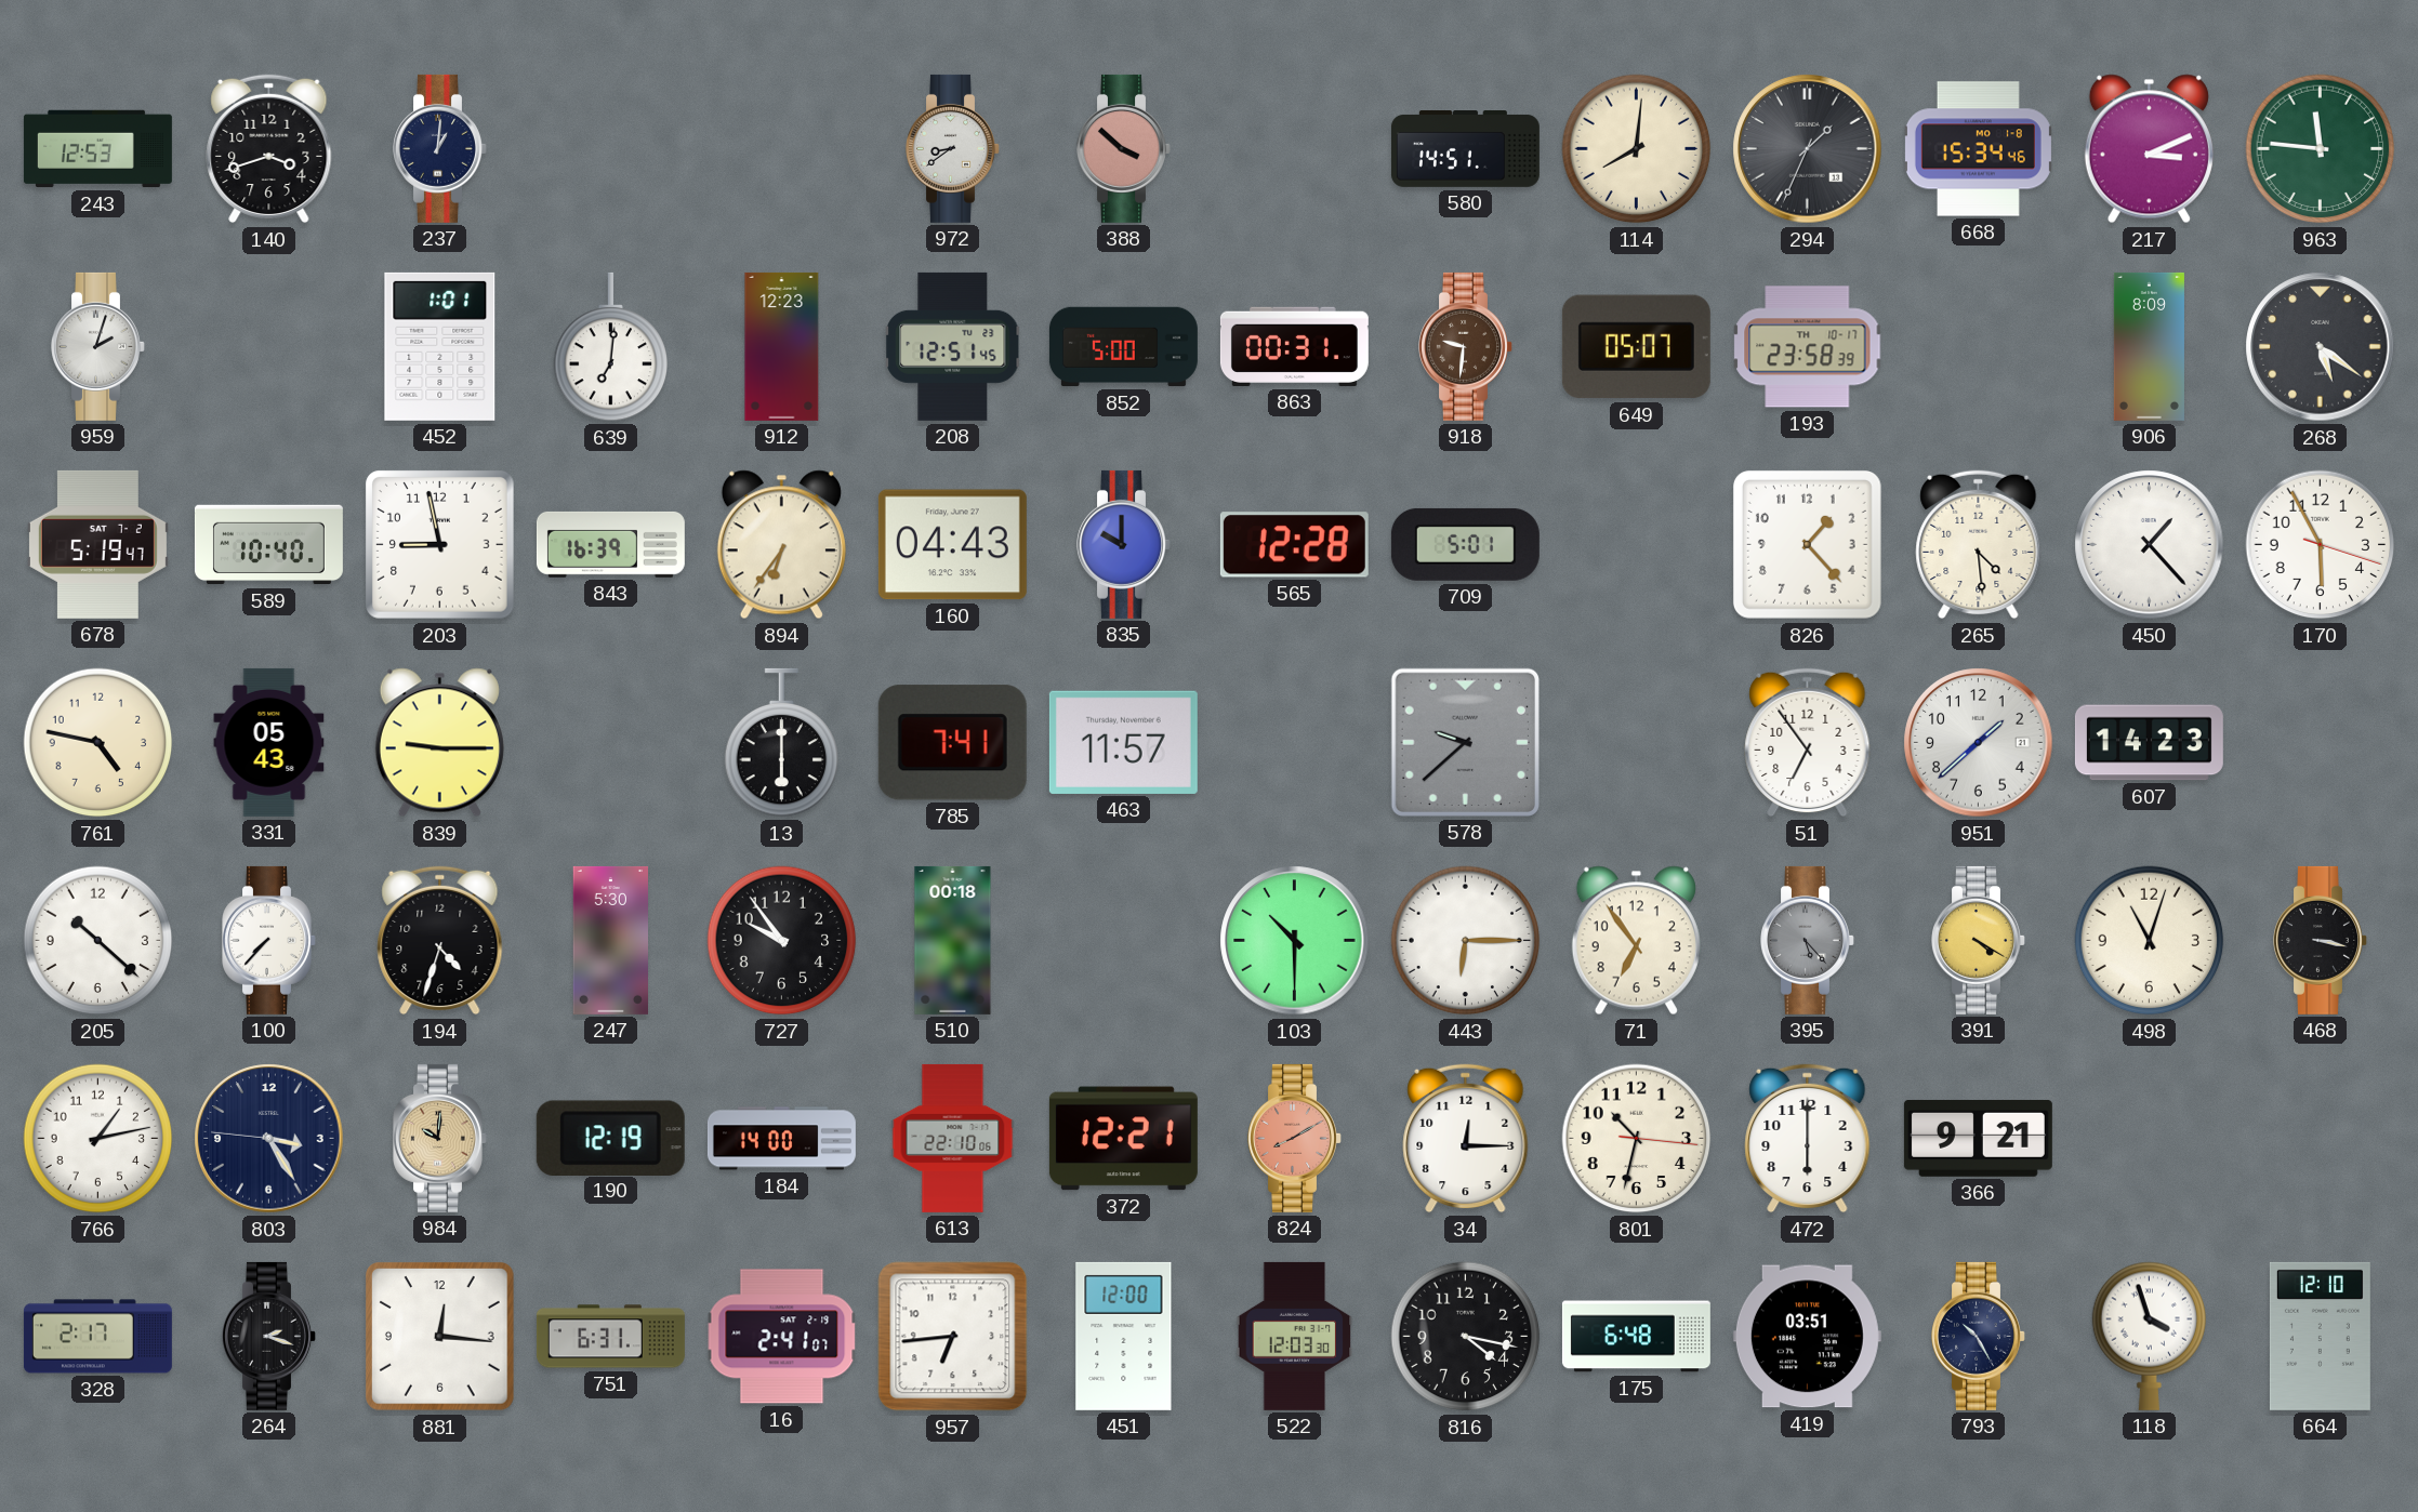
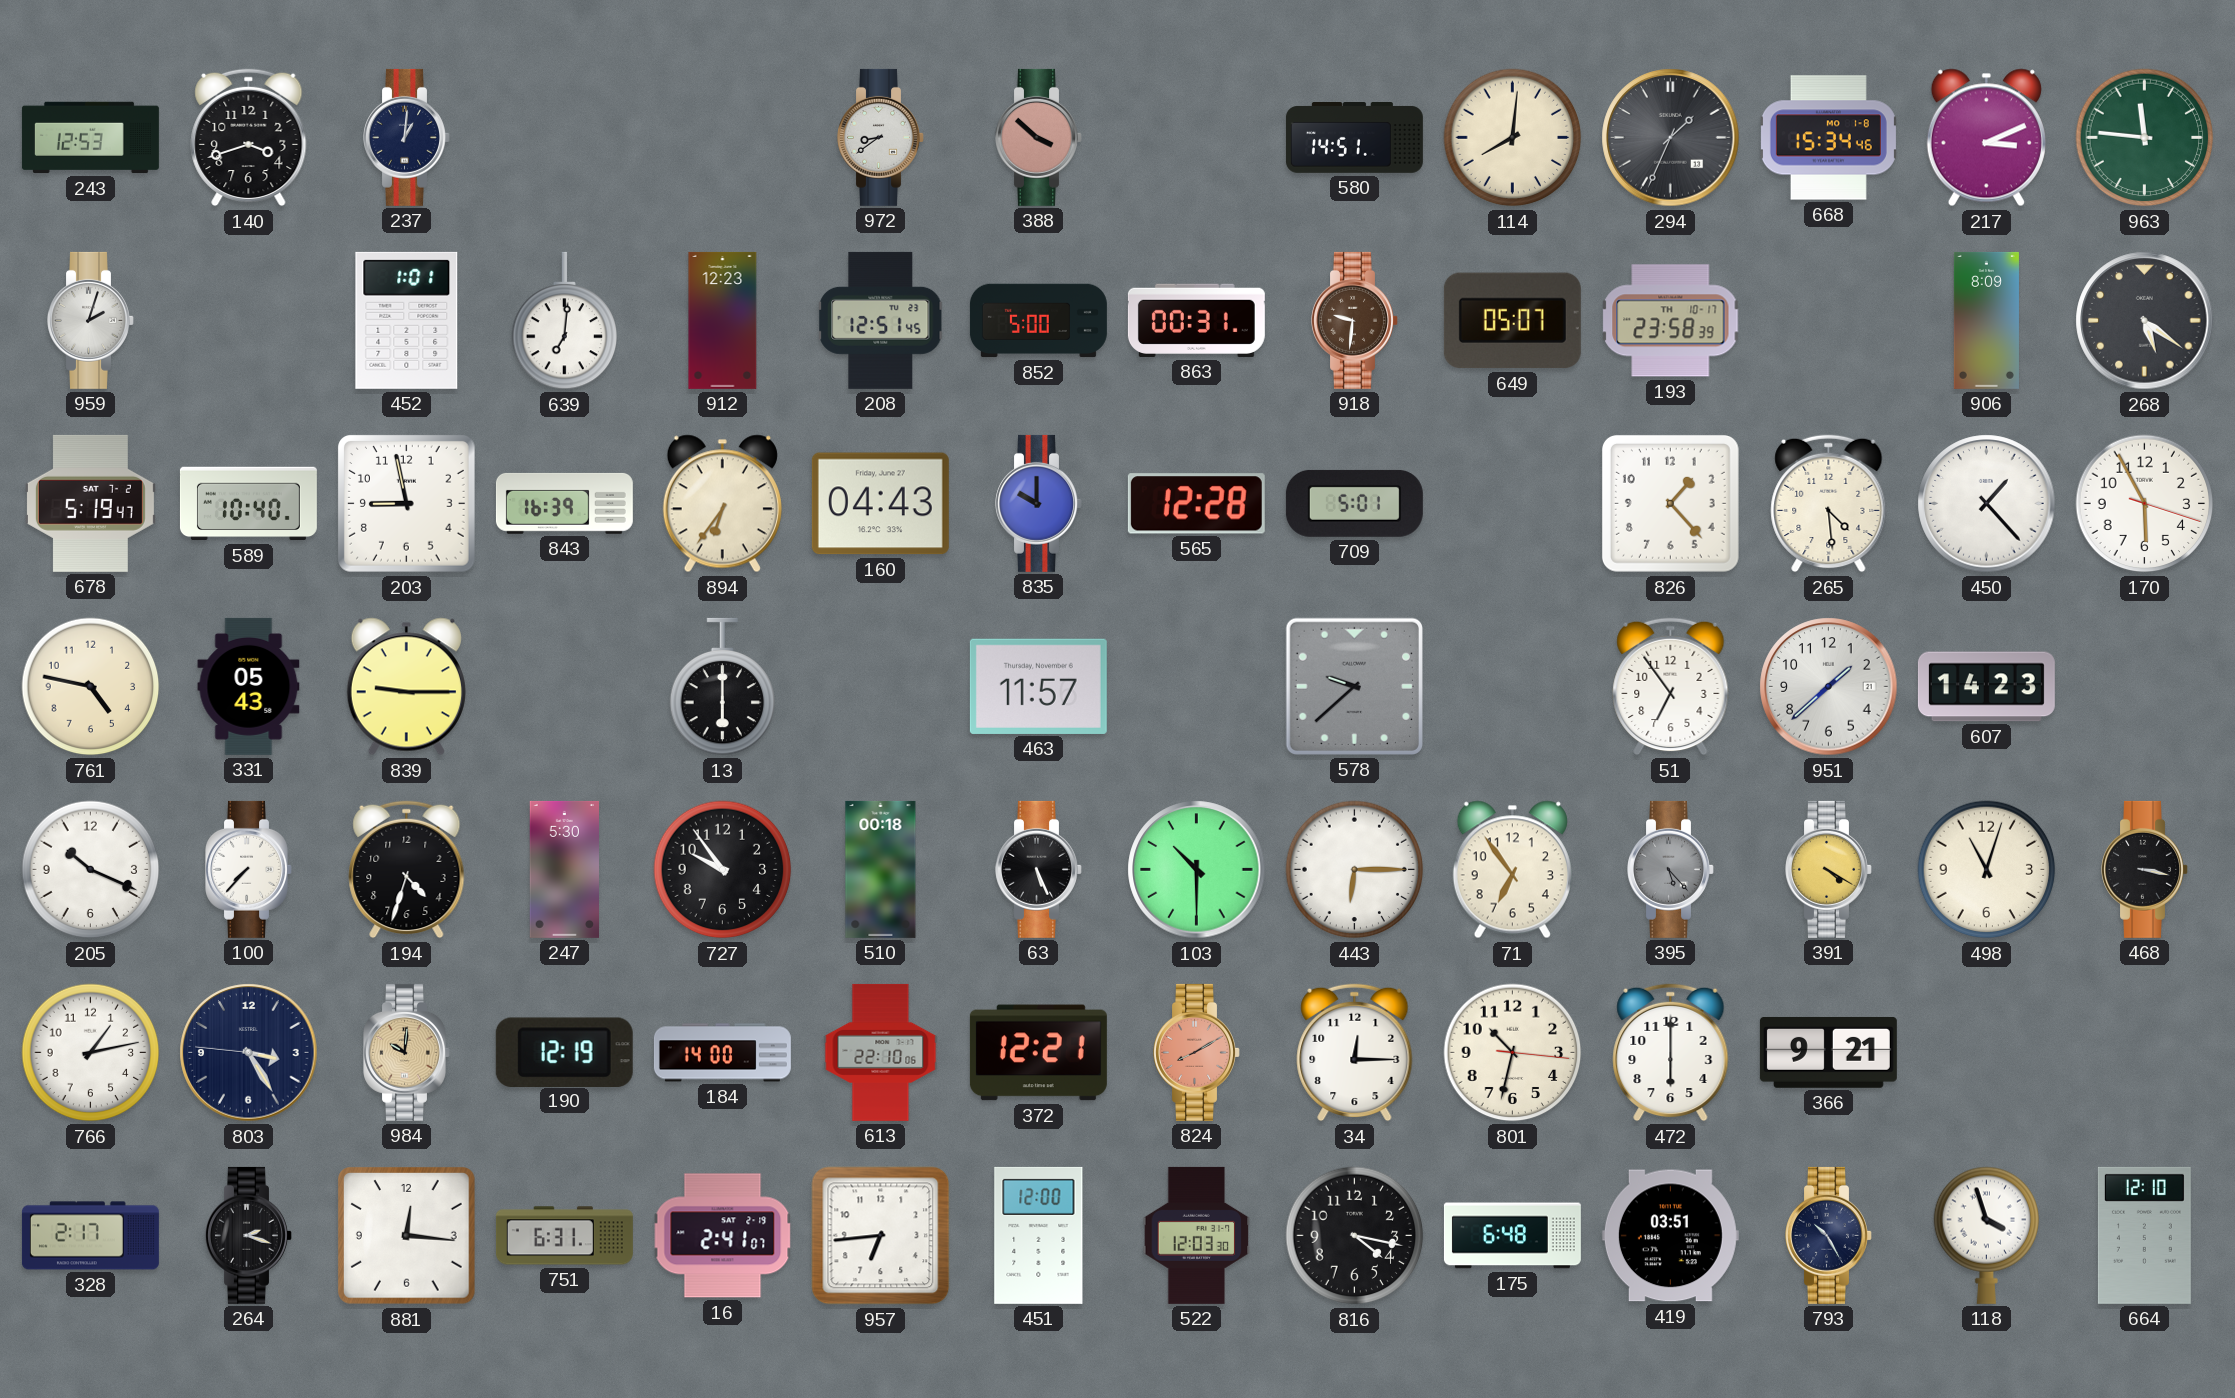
785: 7:41 -> none
205: 10:22 -> 10:19
63: none -> 5:26
